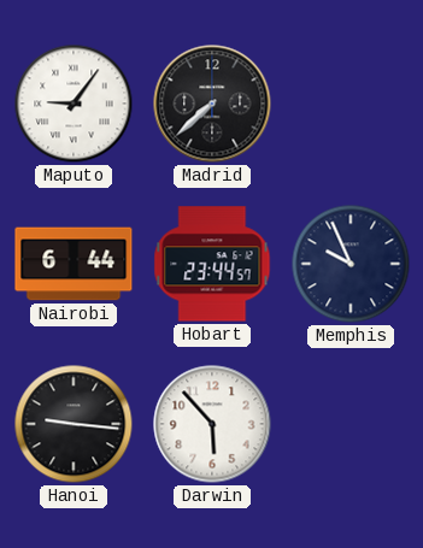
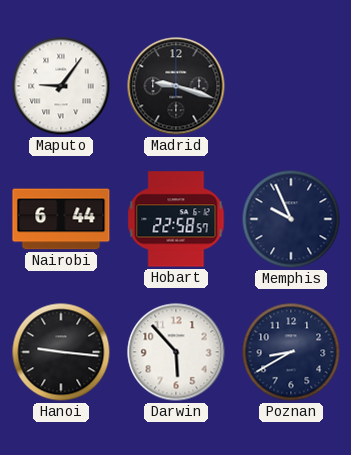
Madrid: 7:38 -> 9:18
Hobart: 23:44 -> 22:58
Poznan: none -> 8:40
